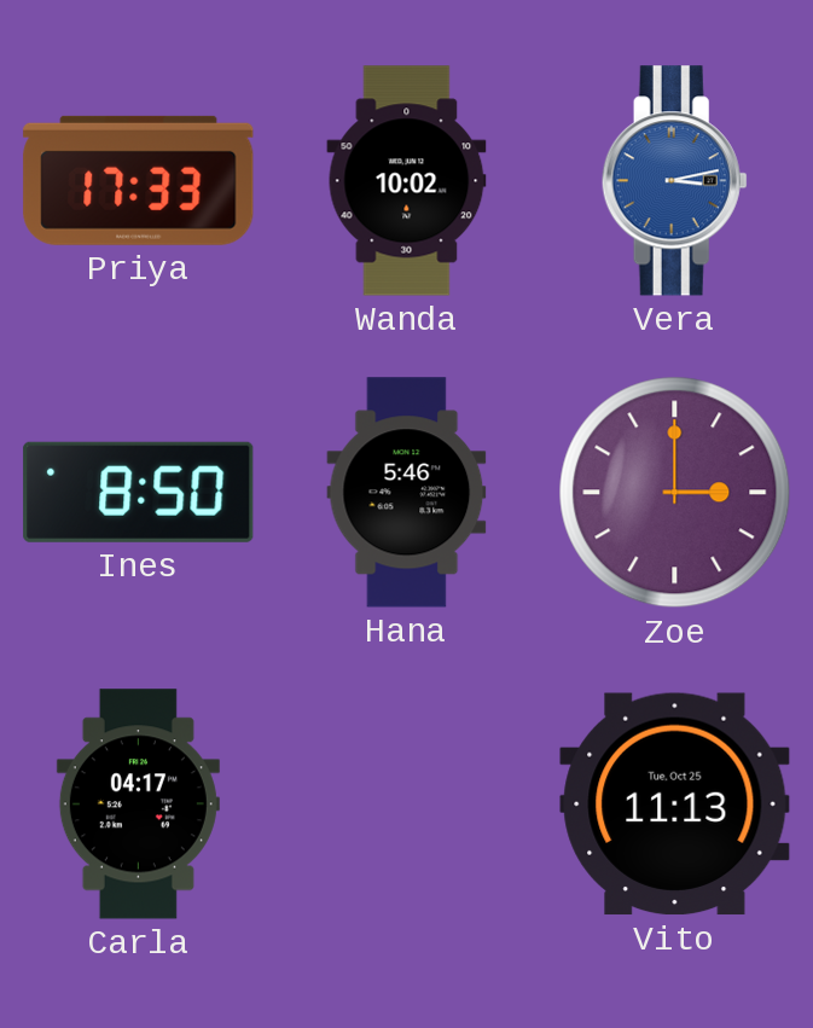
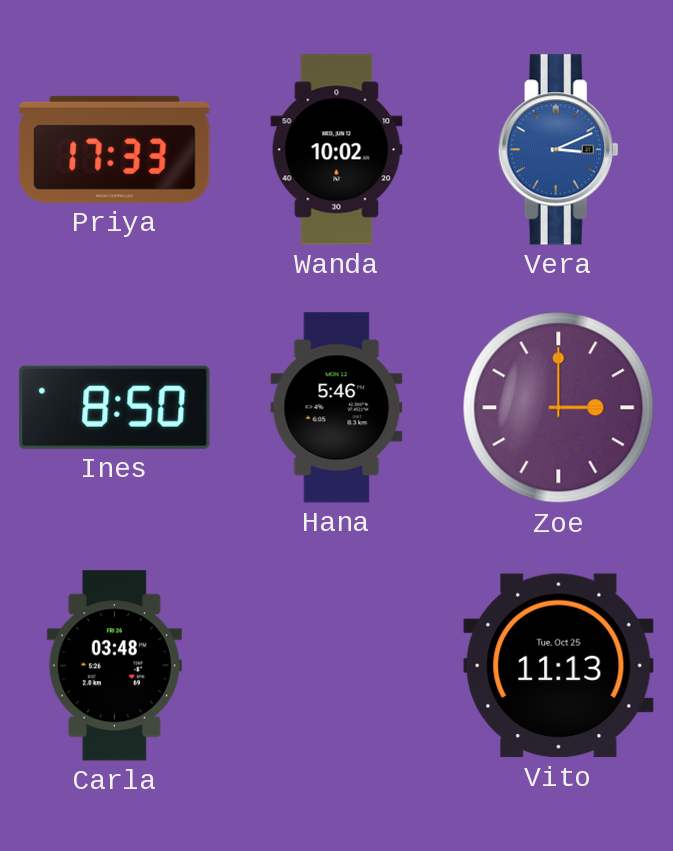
Vera: 3:13 -> 3:11
Carla: 04:17 -> 03:48
